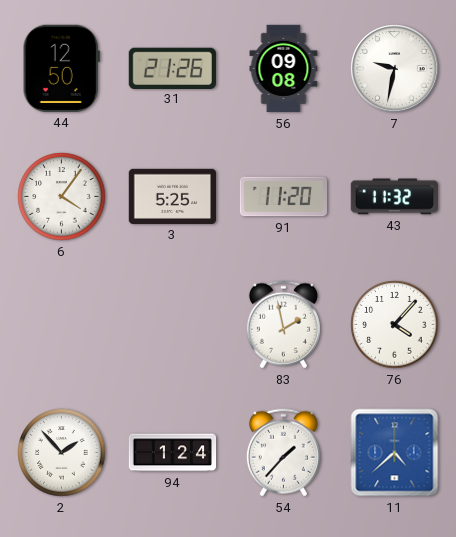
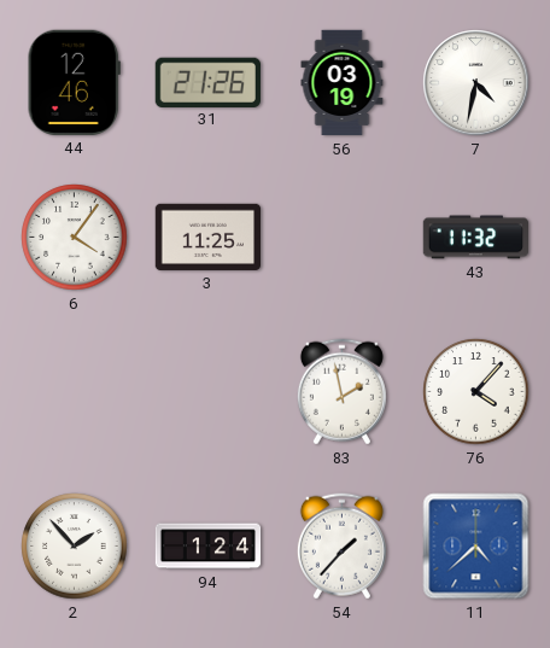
44: 12:50 -> 12:46
56: 09:08 -> 03:19
7: 9:32 -> 4:32
3: 5:25 -> 11:25
91: 11:20 -> none
